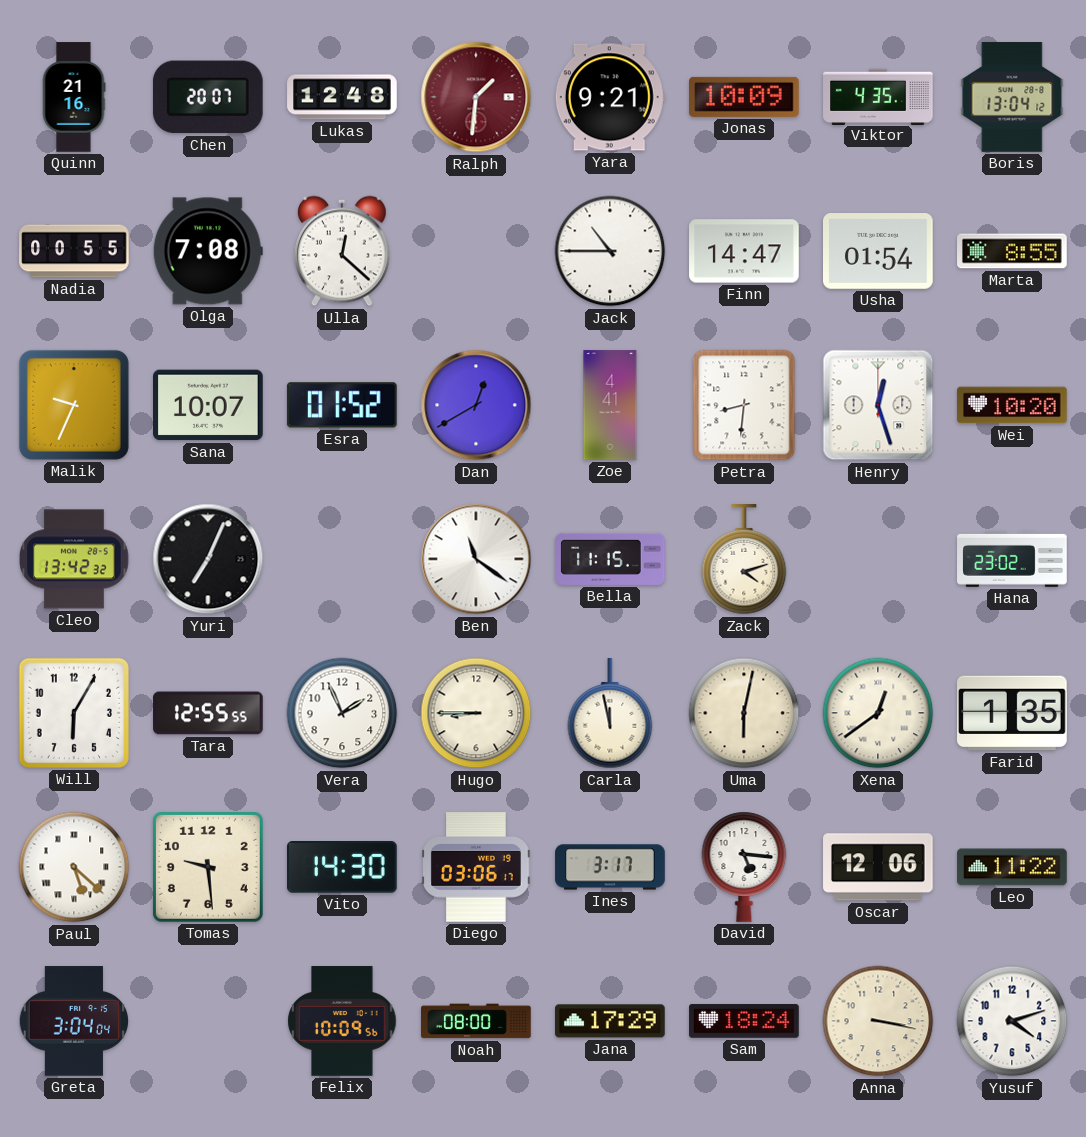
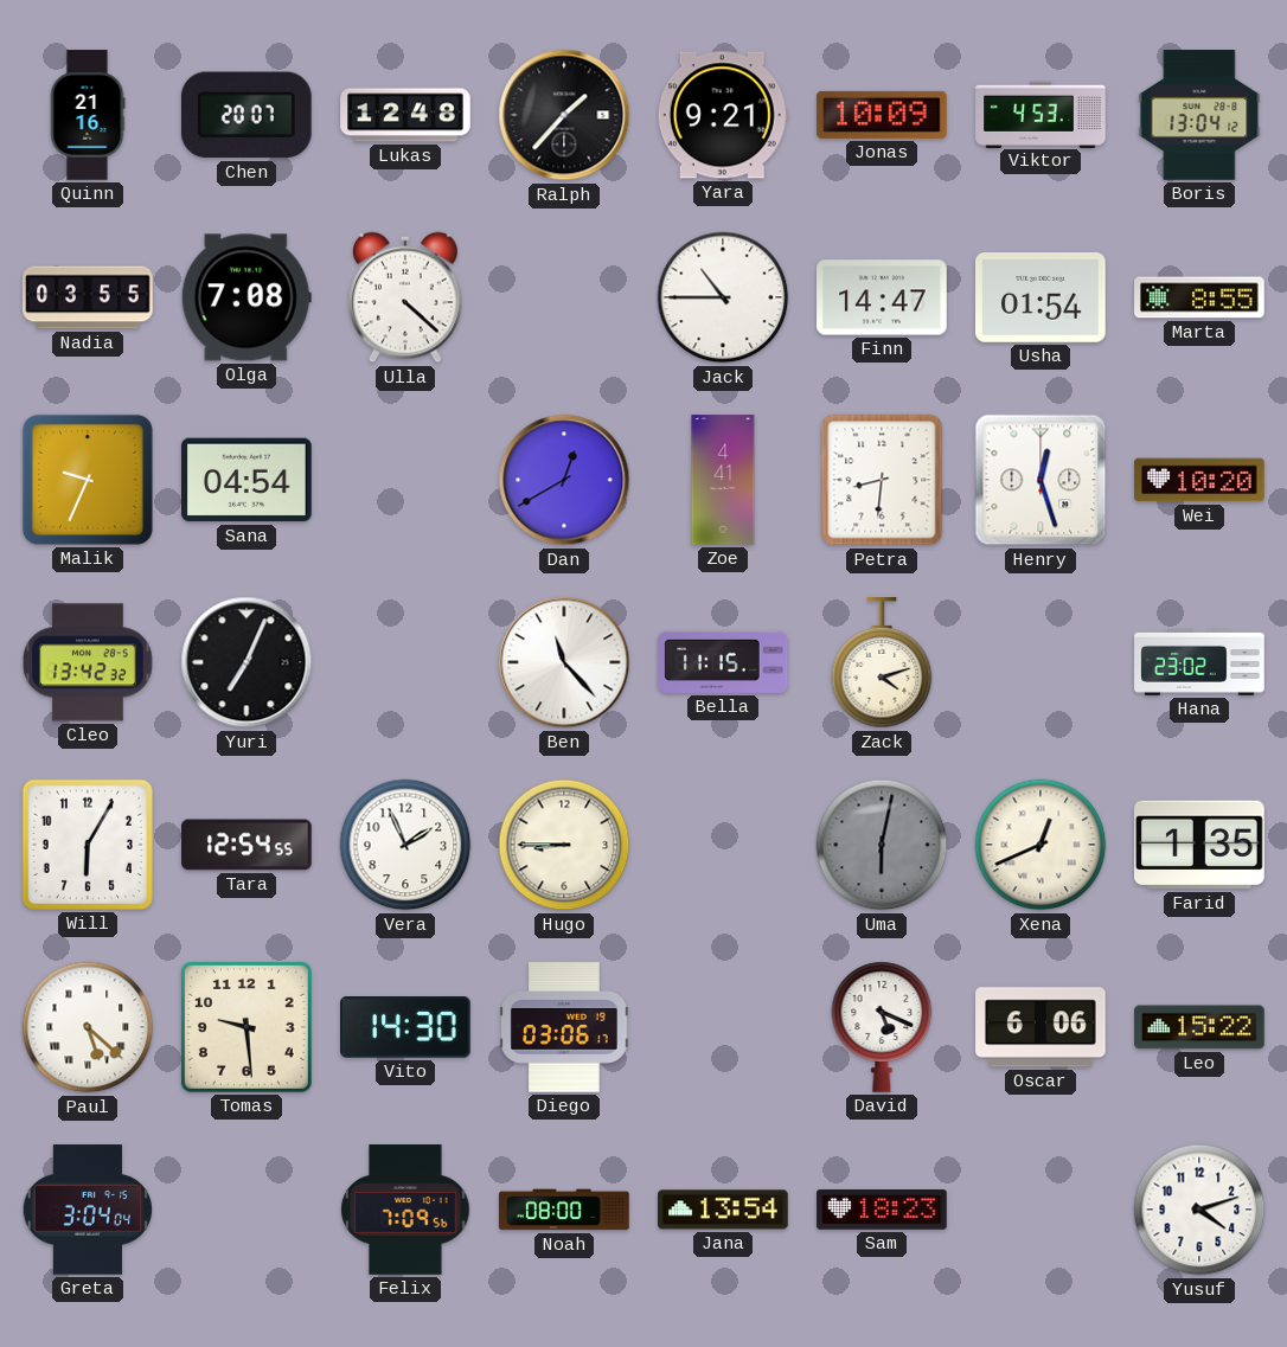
Ralph: 1:31 -> 1:37
Ralph dial: burgundy -> black
Viktor: 4:35 -> 4:53
Nadia: 00:55 -> 03:55
Ulla: 12:22 -> 4:22
Sana: 10:07 -> 04:54
Esra: 01:52 -> none
Ben: 11:21 -> 11:23
Tara: 12:55 -> 12:54
Carla: 11:58 -> none
Uma dial: cream -> grey
Xena: 12:39 -> 12:41
Ines: 3:17 -> none
David: 5:16 -> 5:19
Oscar: 12:06 -> 6:06
Leo: 11:22 -> 15:22
Felix: 10:09 -> 7:09
Jana: 17:29 -> 13:54
Sam: 18:24 -> 18:23
Anna: 3:17 -> none
